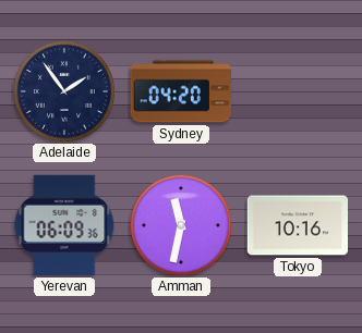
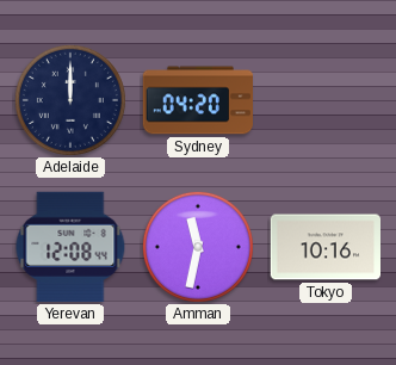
Adelaide: 1:54 -> 12:00
Yerevan: 06:09 -> 12:08
